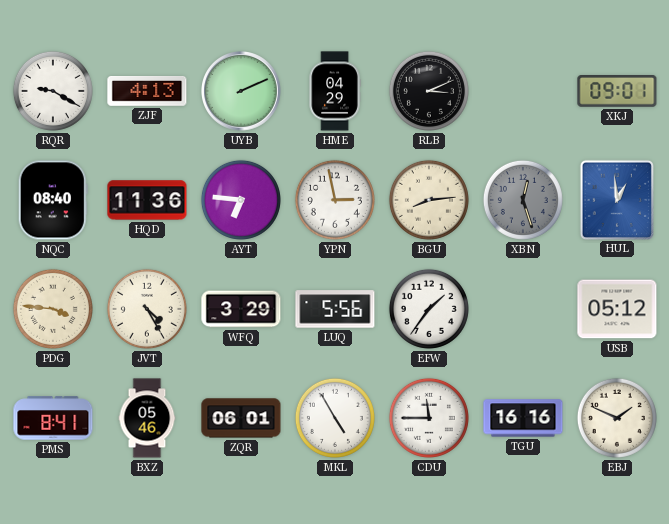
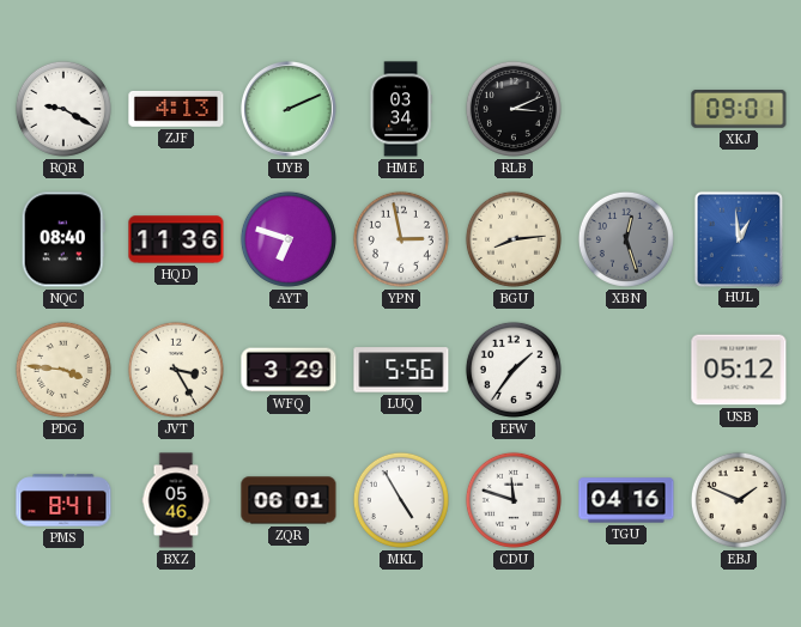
HME: 04:29 -> 03:34
AYT: 6:46 -> 6:48
JVT: 4:25 -> 3:25
CDU: 11:45 -> 11:48
TGU: 16:16 -> 04:16
